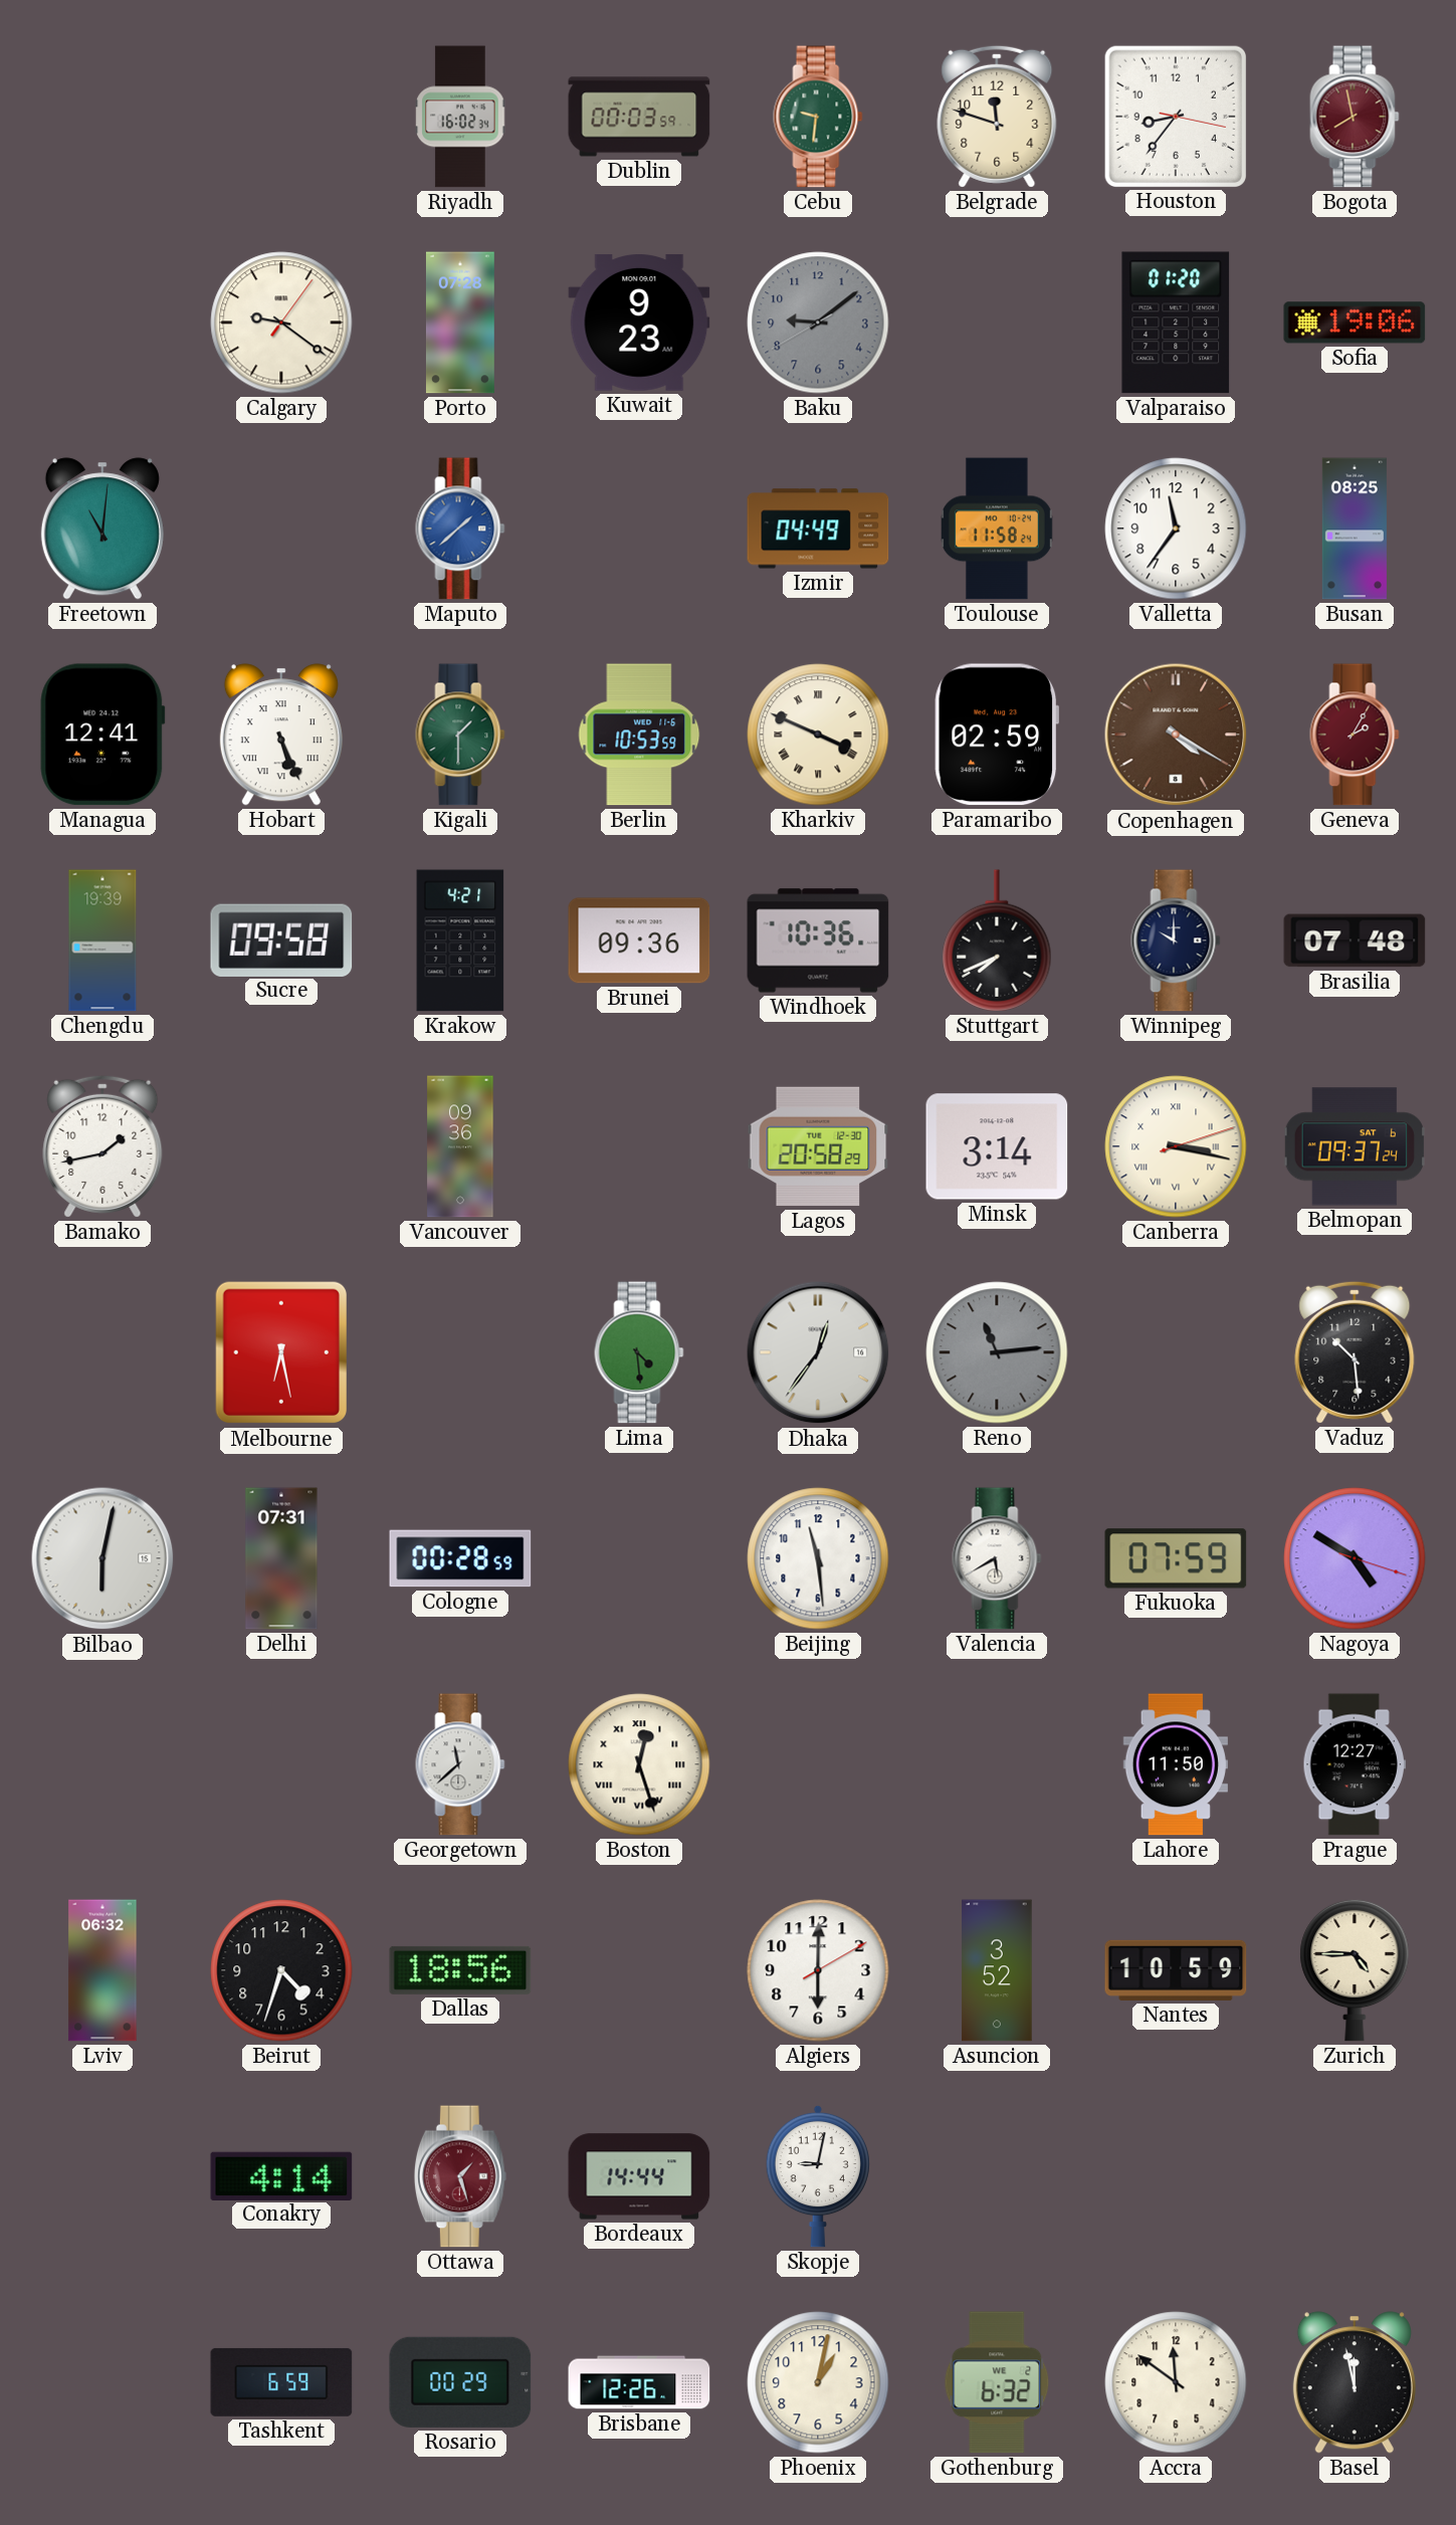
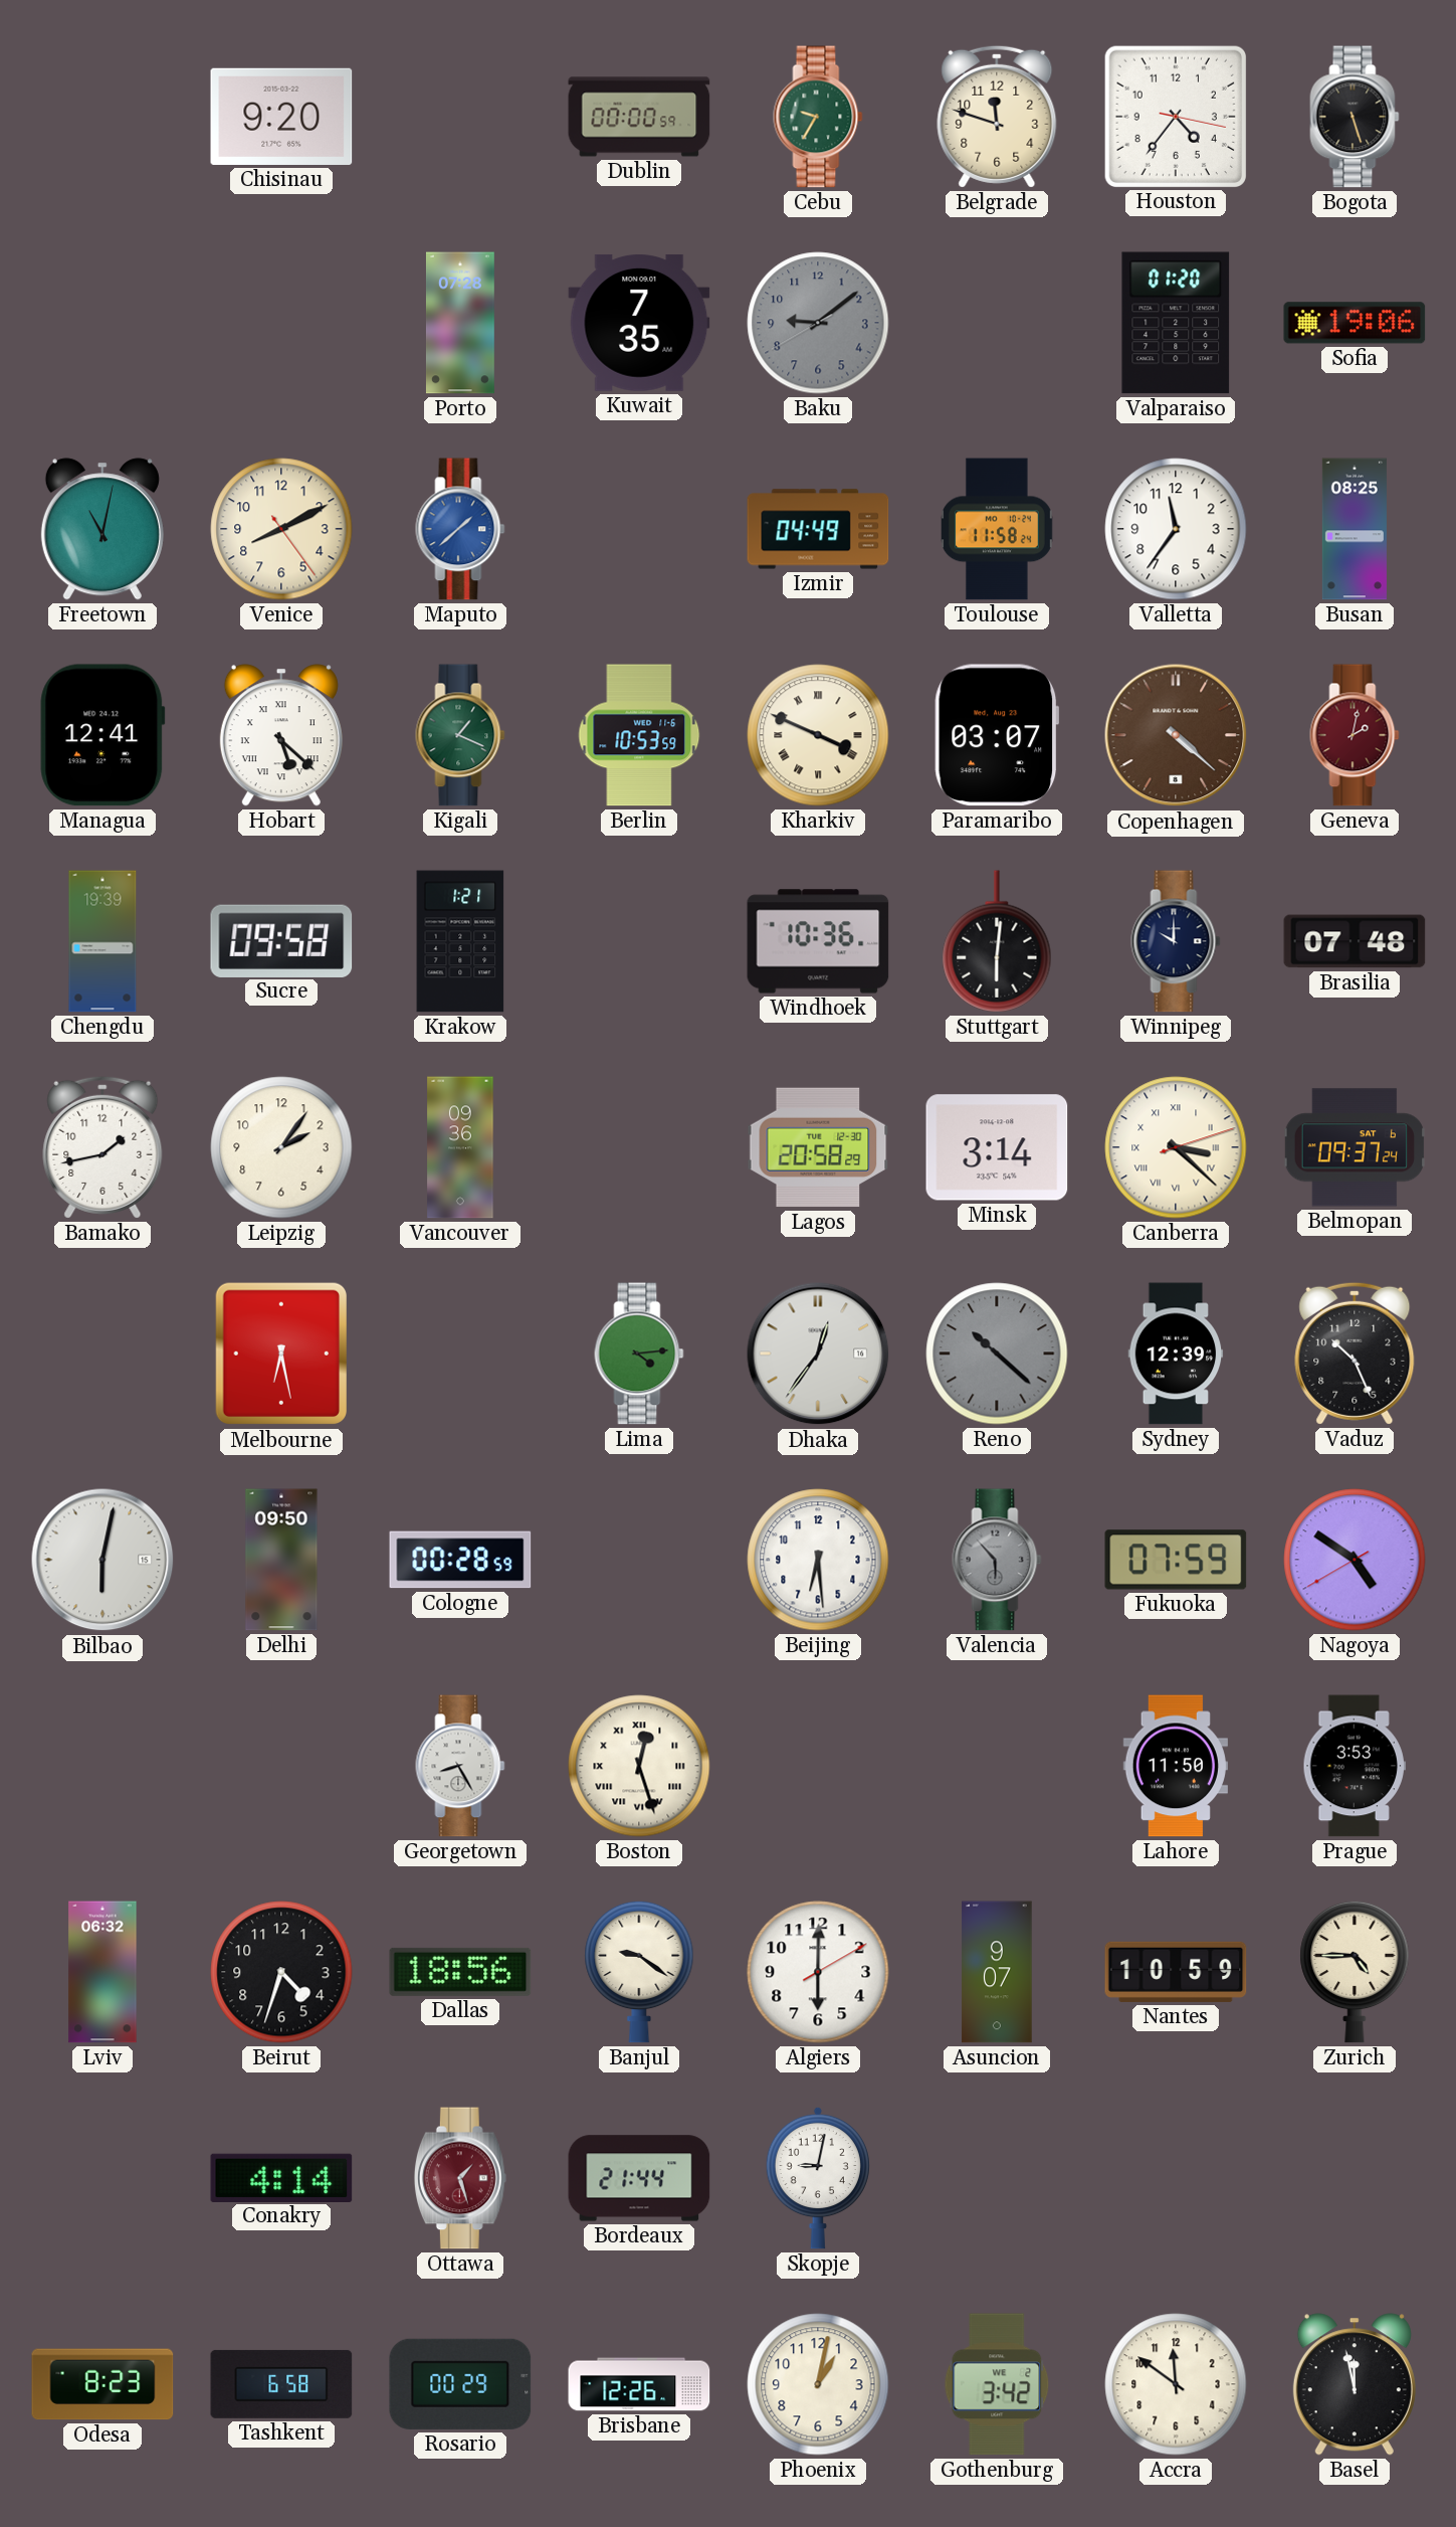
Chisinau: none -> 9:20
Riyadh: 16:02 -> none
Dublin: 00:03 -> 00:00
Cebu: 9:31 -> 9:35
Houston: 8:36 -> 4:36
Bogota: 7:58 -> 5:27
Bogota dial: burgundy -> black
Calgary: 9:21 -> none
Kuwait: 9:23 -> 7:35
Freetown: 11:01 -> 11:02
Venice: none -> 8:10
Hobart: 5:26 -> 5:22
Kigali: 1:30 -> 1:19
Paramaribo: 02:59 -> 03:07
Copenhagen: 4:20 -> 4:22
Geneva: 2:05 -> 2:02
Krakow: 4:21 -> 1:21
Brunei: 09:36 -> none
Stuttgart: 7:41 -> 6:01
Leipzig: none -> 2:06
Canberra: 3:17 -> 3:22
Lima: 4:29 -> 4:14
Reno: 11:14 -> 10:22
Sydney: none -> 12:39
Vaduz: 10:29 -> 10:26
Delhi: 07:31 -> 09:50
Beijing: 11:29 -> 6:29
Valencia: 5:40 -> 5:53
Valencia dial: white -> grey
Nagoya: 4:50:18 -> 4:50:40
Georgetown: 11:38 -> 8:25
Prague: 12:27 -> 3:53
Banjul: none -> 9:21
Asuncion: 3:52 -> 9:07
Bordeaux: 14:44 -> 21:44
Odesa: none -> 8:23
Tashkent: 6:59 -> 6:58
Gothenburg: 6:32 -> 3:42
